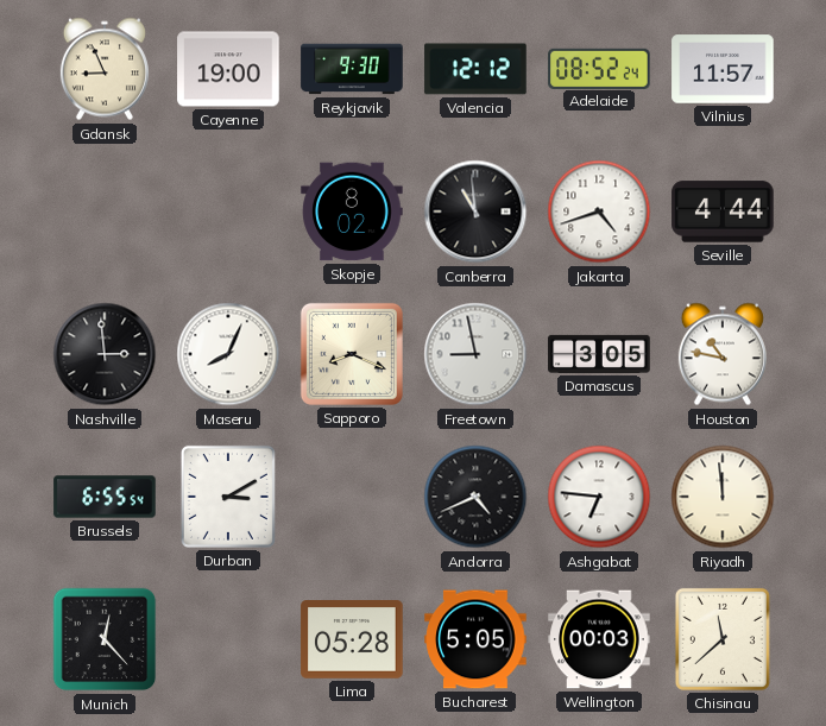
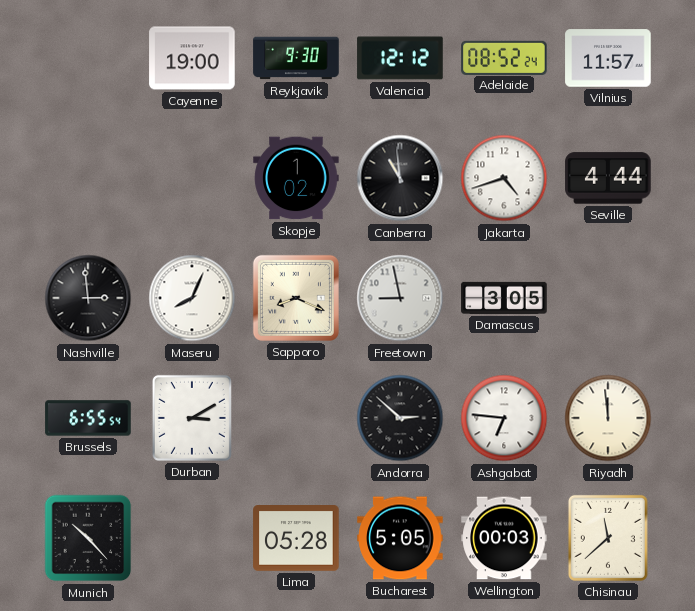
Gdansk: 8:56 -> none
Skopje: 8:02 -> 1:02
Houston: 10:47 -> none
Andorra: 4:41 -> 2:52
Munich: 12:23 -> 10:23
